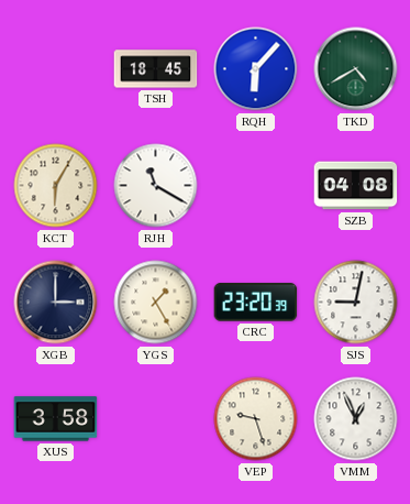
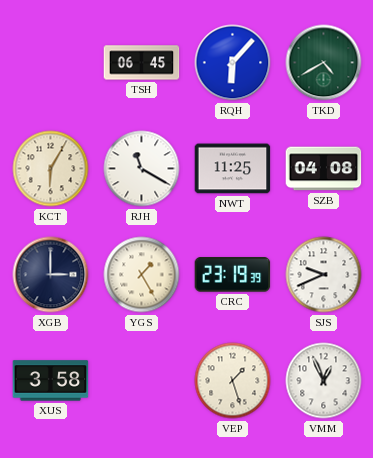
TSH: 18:45 -> 06:45
NWT: none -> 11:25
CRC: 23:20 -> 23:19
SJS: 9:02 -> 9:41
VEP: 9:27 -> 1:27
